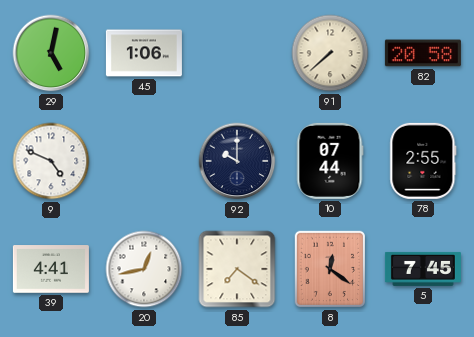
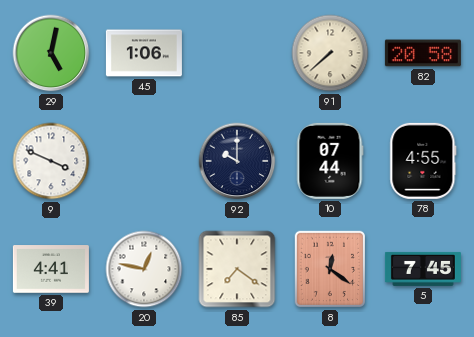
9: 4:49 -> 3:49
78: 2:55 -> 4:55
20: 12:43 -> 12:47
